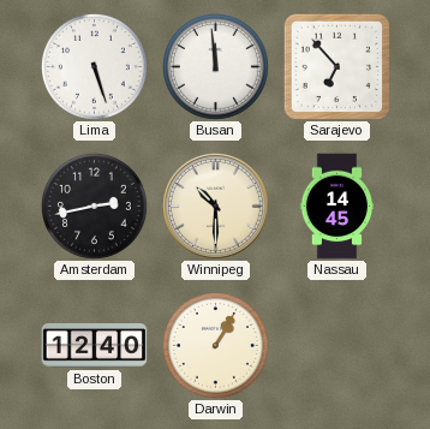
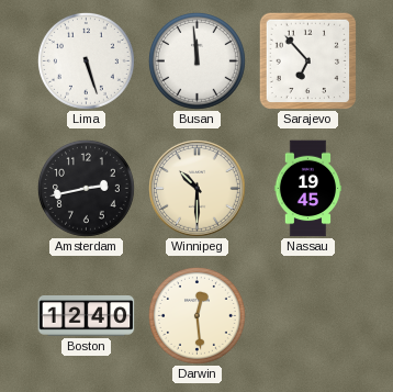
Nassau: 14:45 -> 19:45
Darwin: 1:05 -> 12:29
